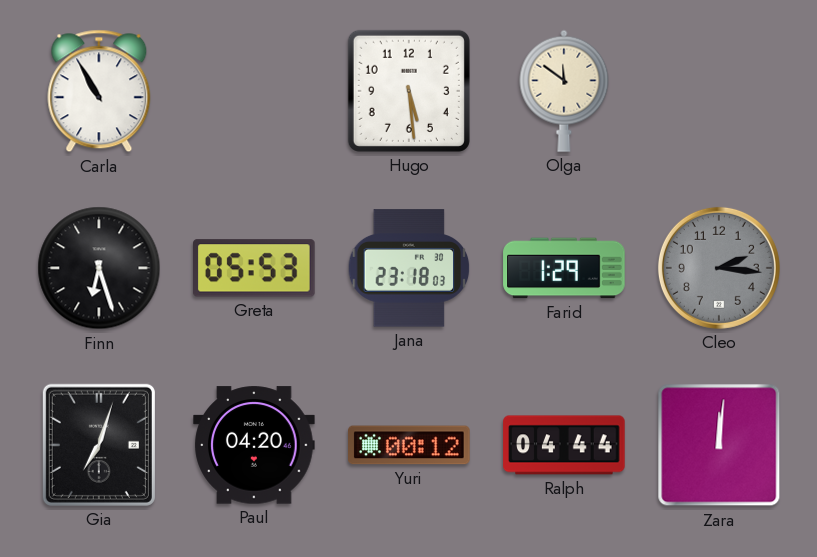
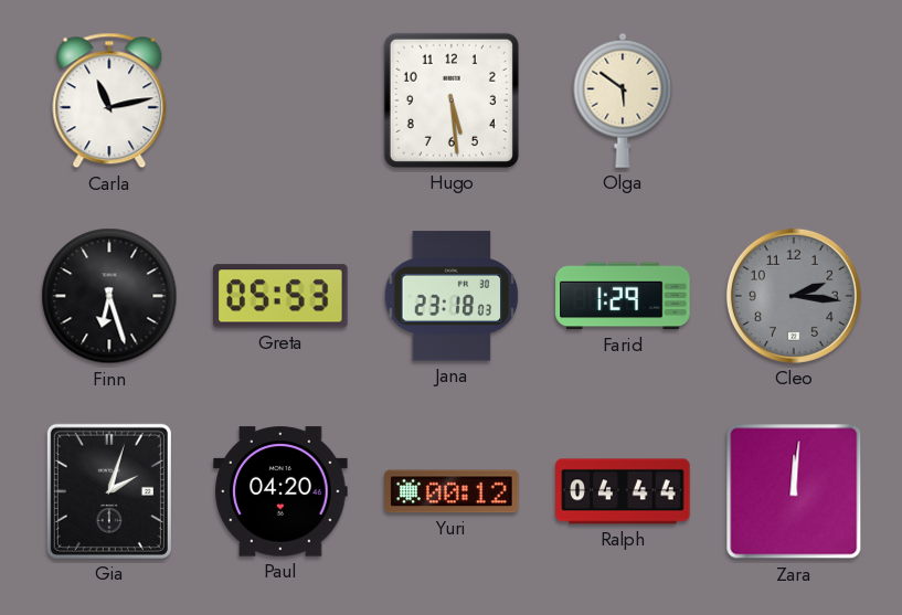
Carla: 10:55 -> 11:13
Olga: 11:51 -> 5:51
Gia: 7:03 -> 2:03
